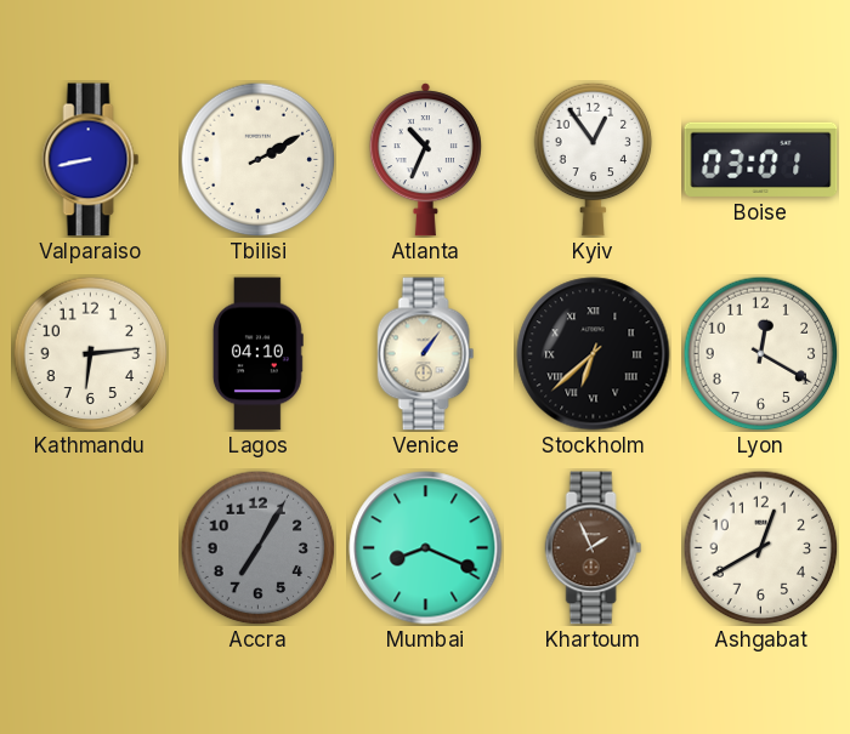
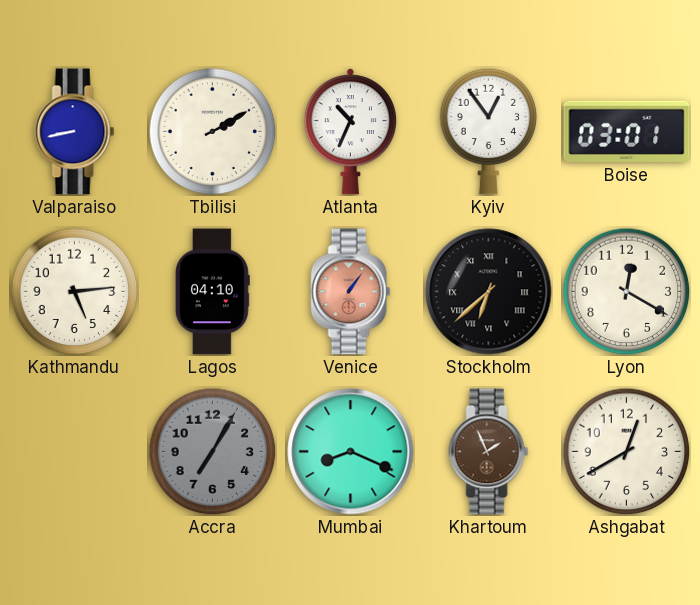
Kathmandu: 6:14 -> 5:14
Venice dial: cream -> salmon
